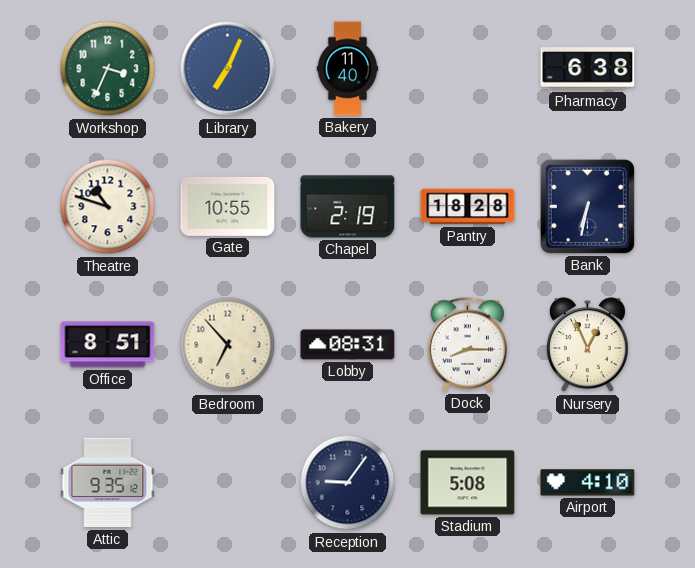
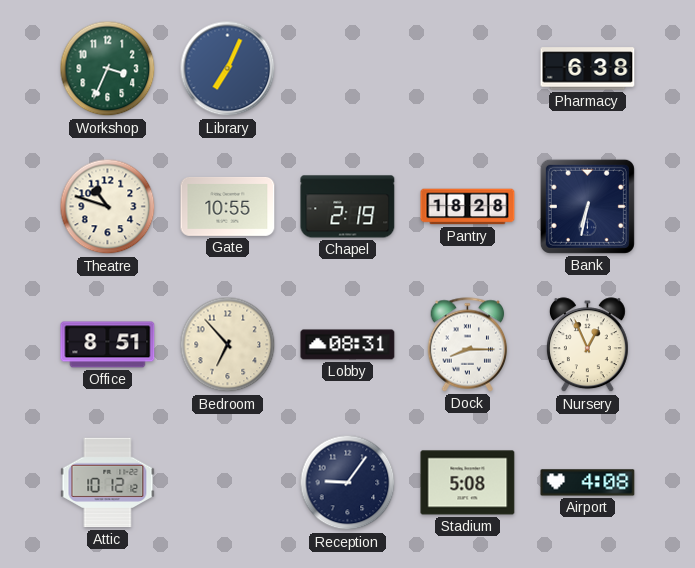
Bakery: 11:40 -> none
Attic: 9:35 -> 10:12
Airport: 4:10 -> 4:08
